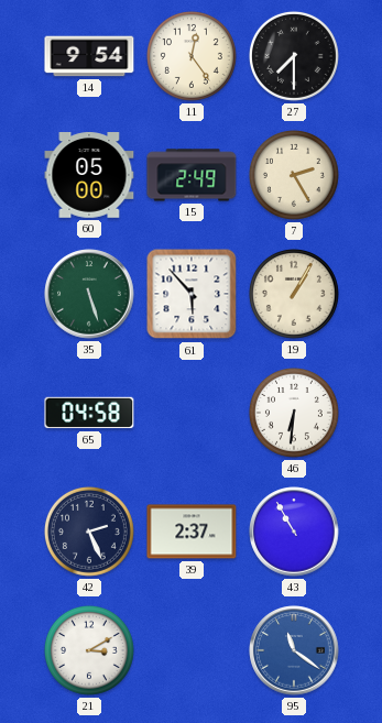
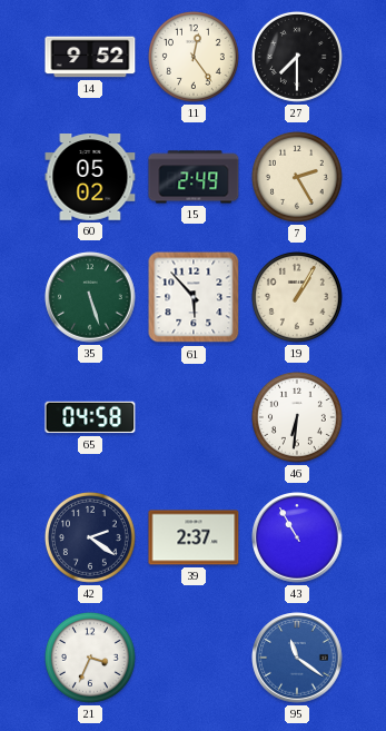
14: 9:54 -> 9:52
60: 05:00 -> 05:02
42: 2:26 -> 2:21
21: 3:10 -> 3:34
